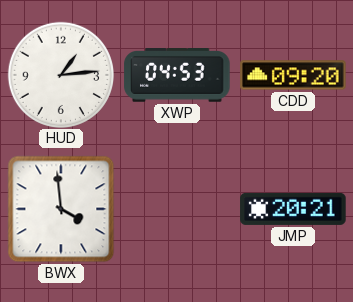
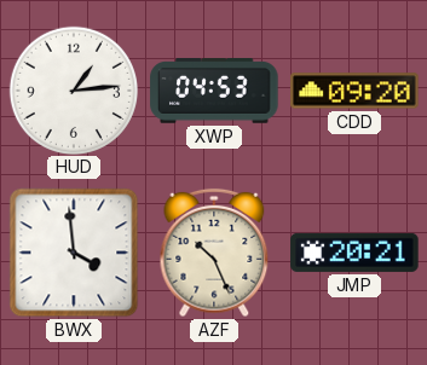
AZF: none -> 10:26
